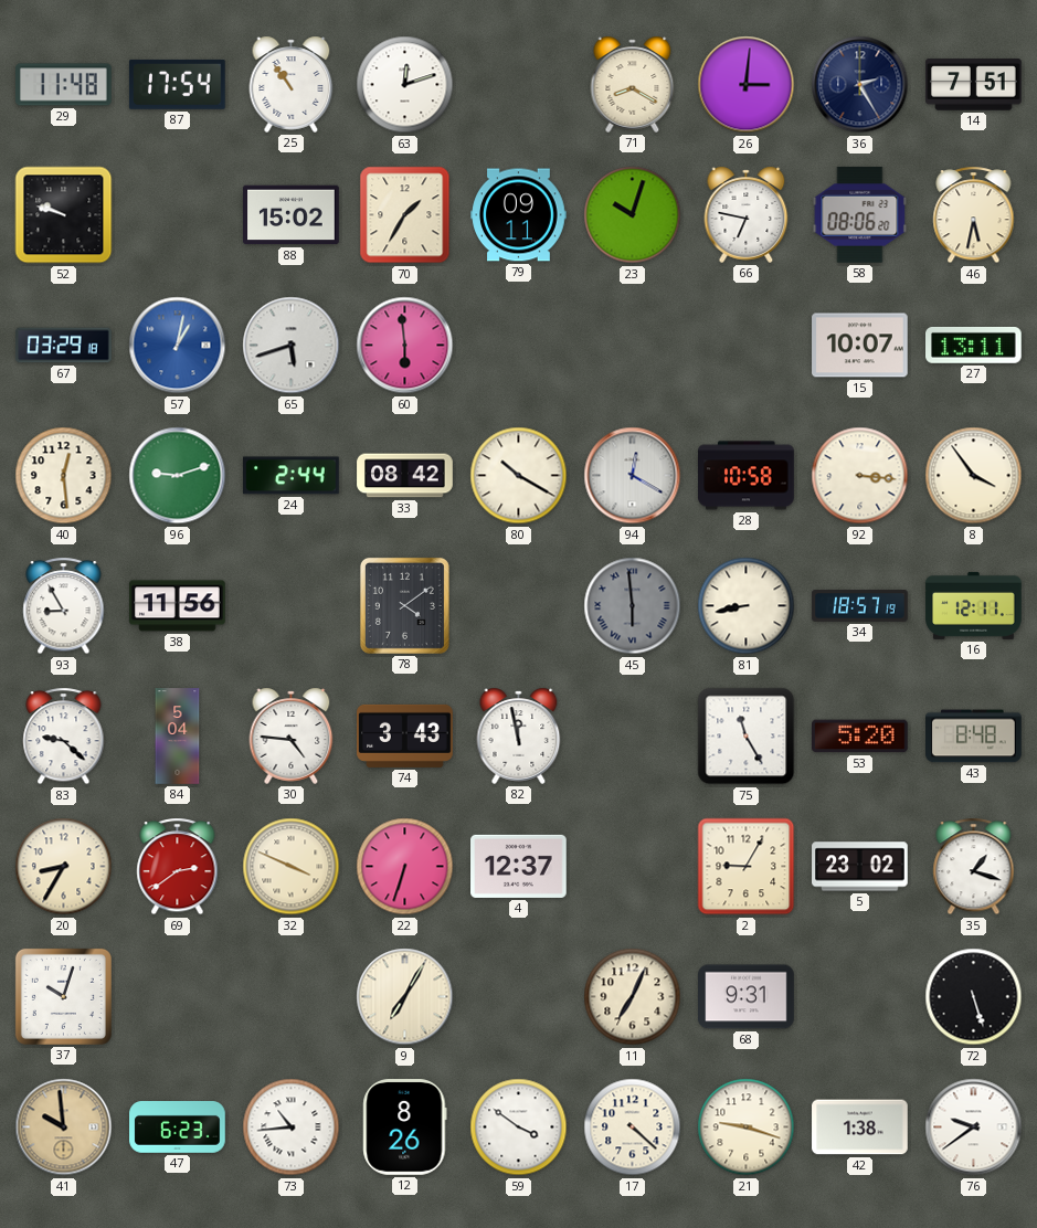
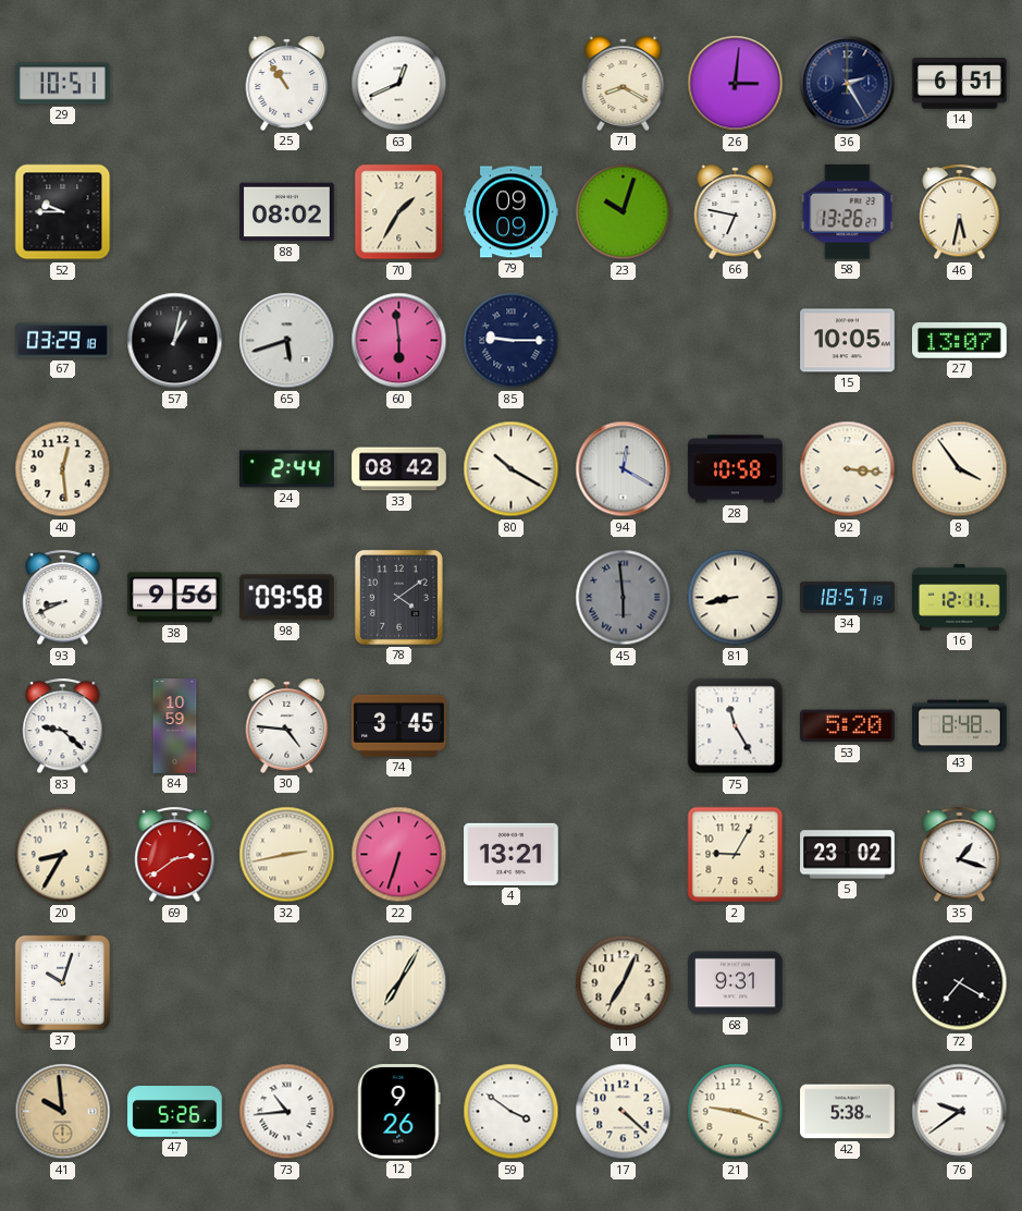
29: 11:48 -> 10:51
87: 17:54 -> none
63: 12:12 -> 12:41
14: 7:51 -> 6:51
52: 9:48 -> 9:45
88: 15:02 -> 08:02
79: 09:11 -> 09:09
58: 08:06 -> 13:26
57 dial: blue -> black
85: none -> 9:15
15: 10:07 -> 10:05
27: 13:11 -> 13:07
96: 9:12 -> none
93: 8:55 -> 8:41
38: 11:56 -> 9:56
98: none -> 09:58
84: 5:04 -> 10:59
74: 3:43 -> 3:45
82: 11:58 -> none
32: 3:49 -> 2:43
4: 12:37 -> 13:21
72: 5:27 -> 7:20
47: 6:23 -> 5:26
12: 8:26 -> 9:26
42: 1:38 -> 5:38
